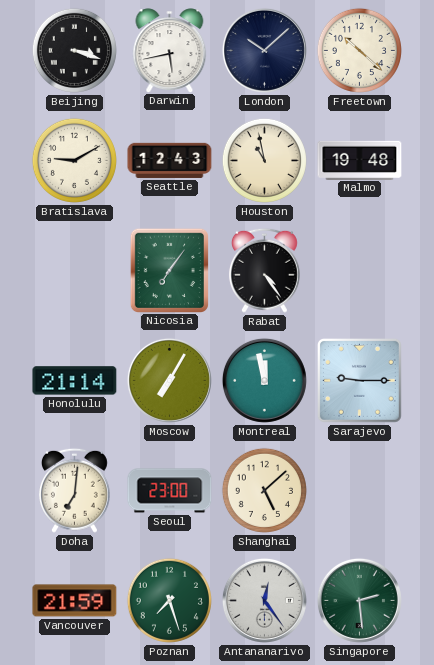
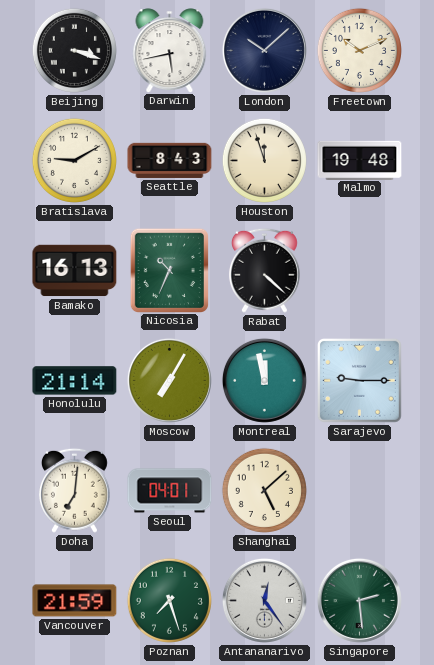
Freetown: 10:22 -> 10:11
Seattle: 12:43 -> 8:43
Houston: 10:58 -> 11:57
Bamako: none -> 16:13
Nicosia: 7:06 -> 10:34
Rabat: 4:24 -> 4:22
Seoul: 23:00 -> 04:01
